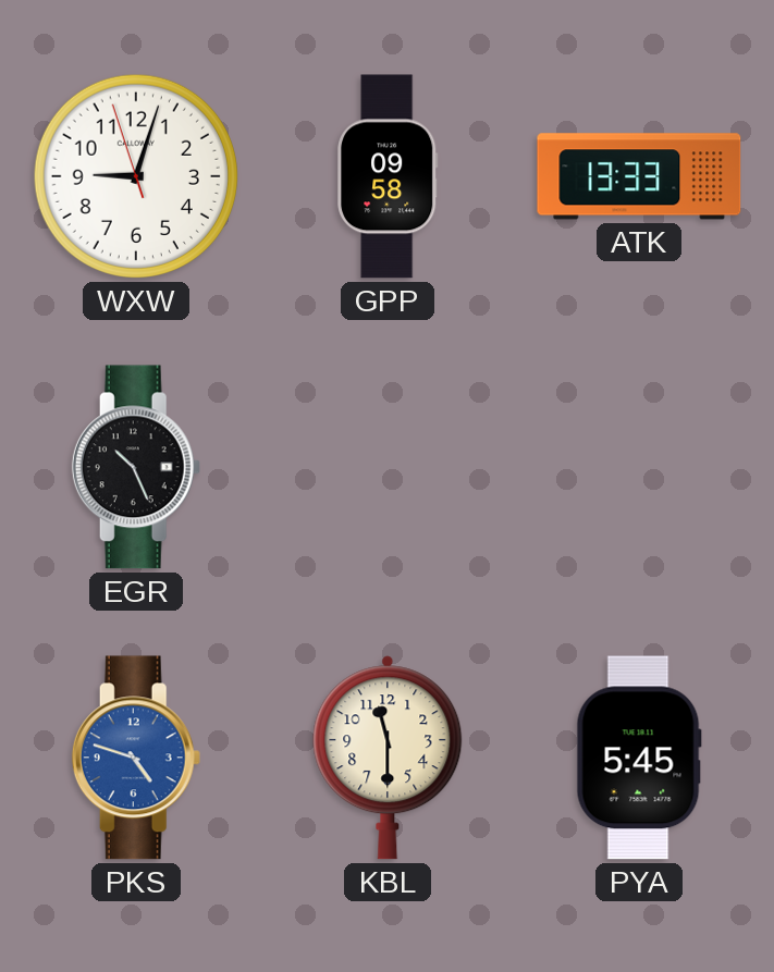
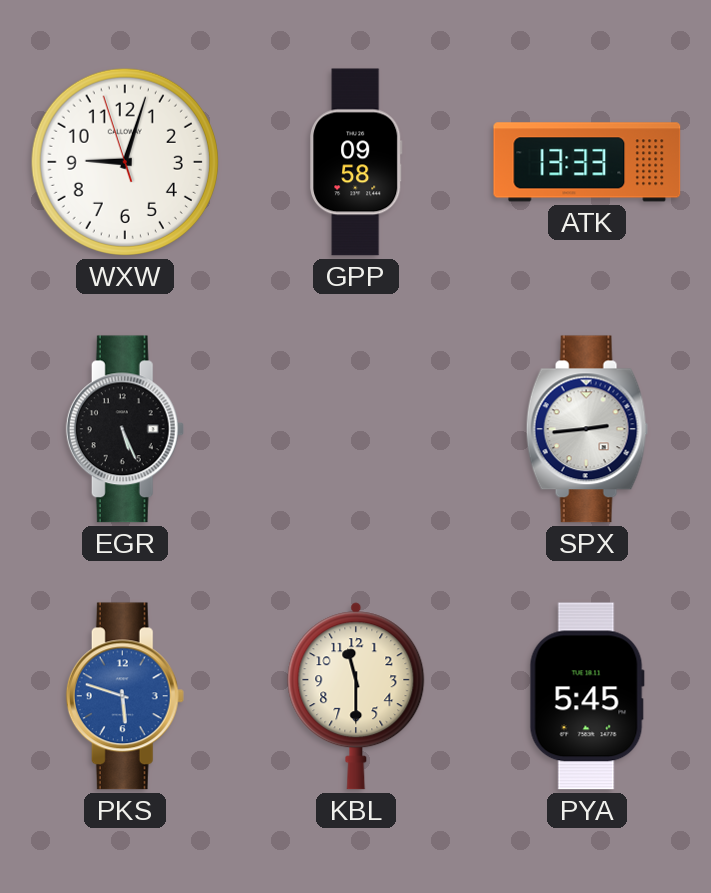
EGR: 10:26 -> 5:26
SPX: none -> 2:44
PKS: 4:48 -> 5:48
